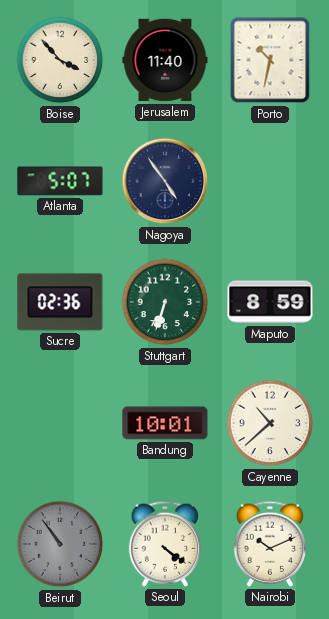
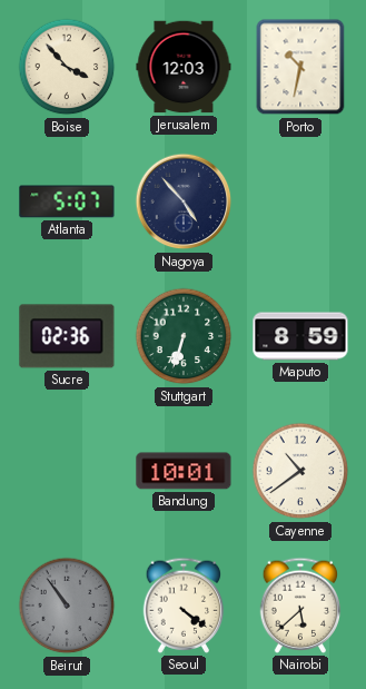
Jerusalem: 11:40 -> 12:03
Nagoya: 4:54 -> 4:53
Cayenne: 10:38 -> 10:39
Nairobi: 10:11 -> 5:38
